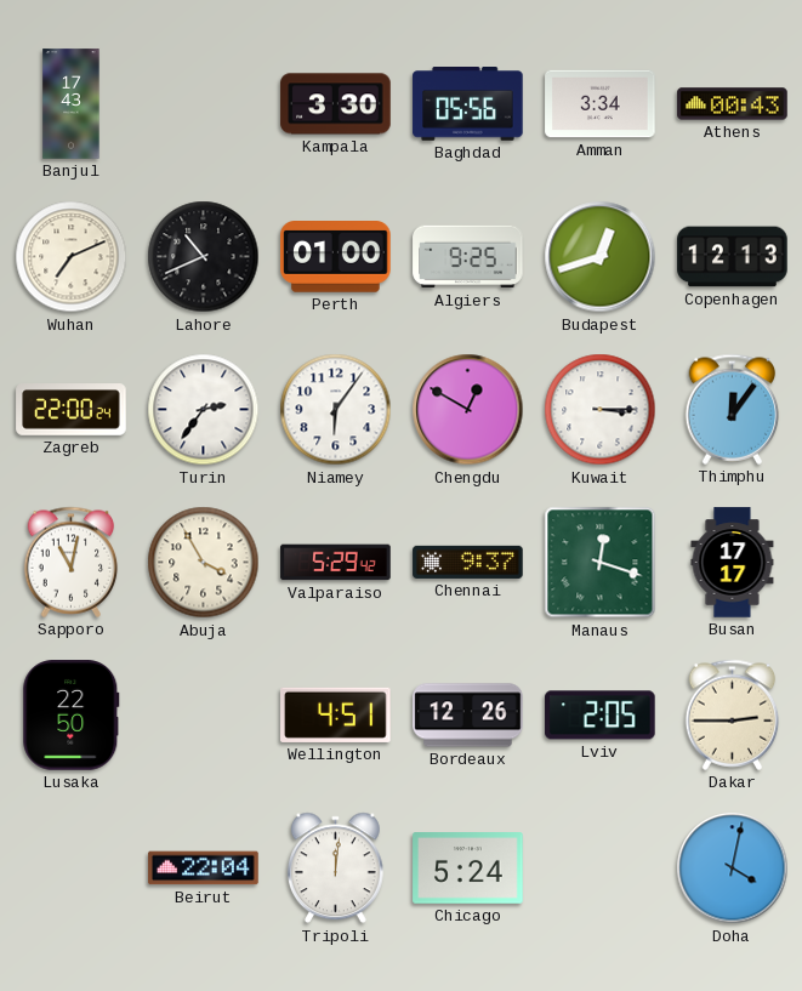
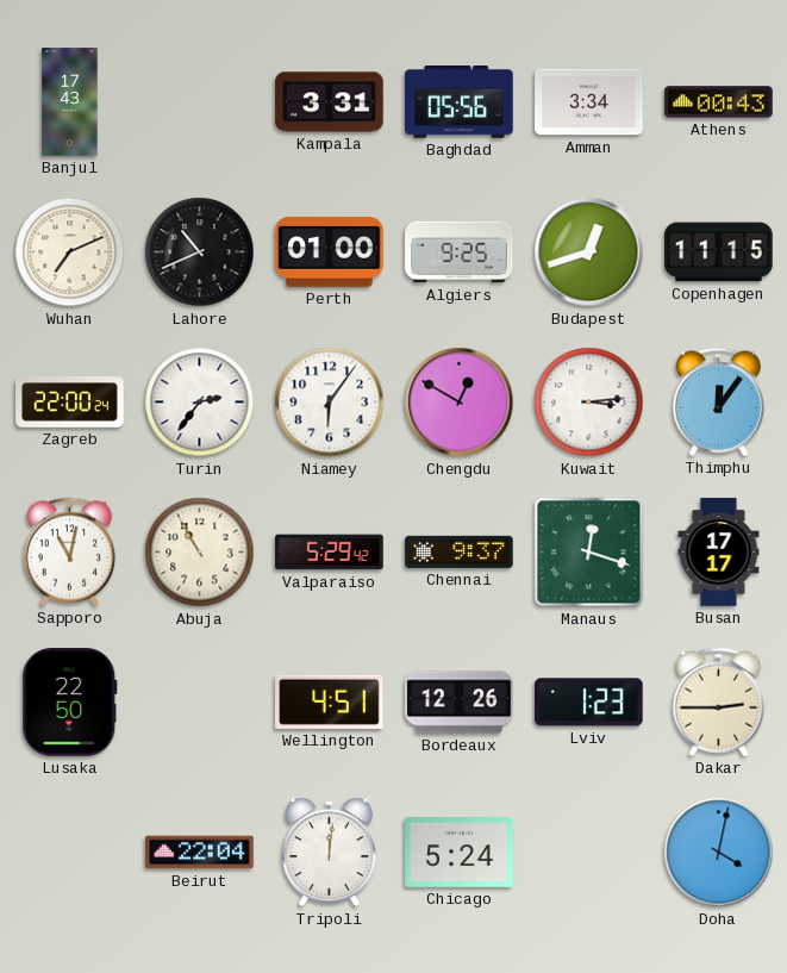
Kampala: 3:30 -> 3:31
Copenhagen: 12:13 -> 11:15
Kuwait: 3:15 -> 3:14
Abuja: 3:55 -> 10:55
Lviv: 2:05 -> 1:23
